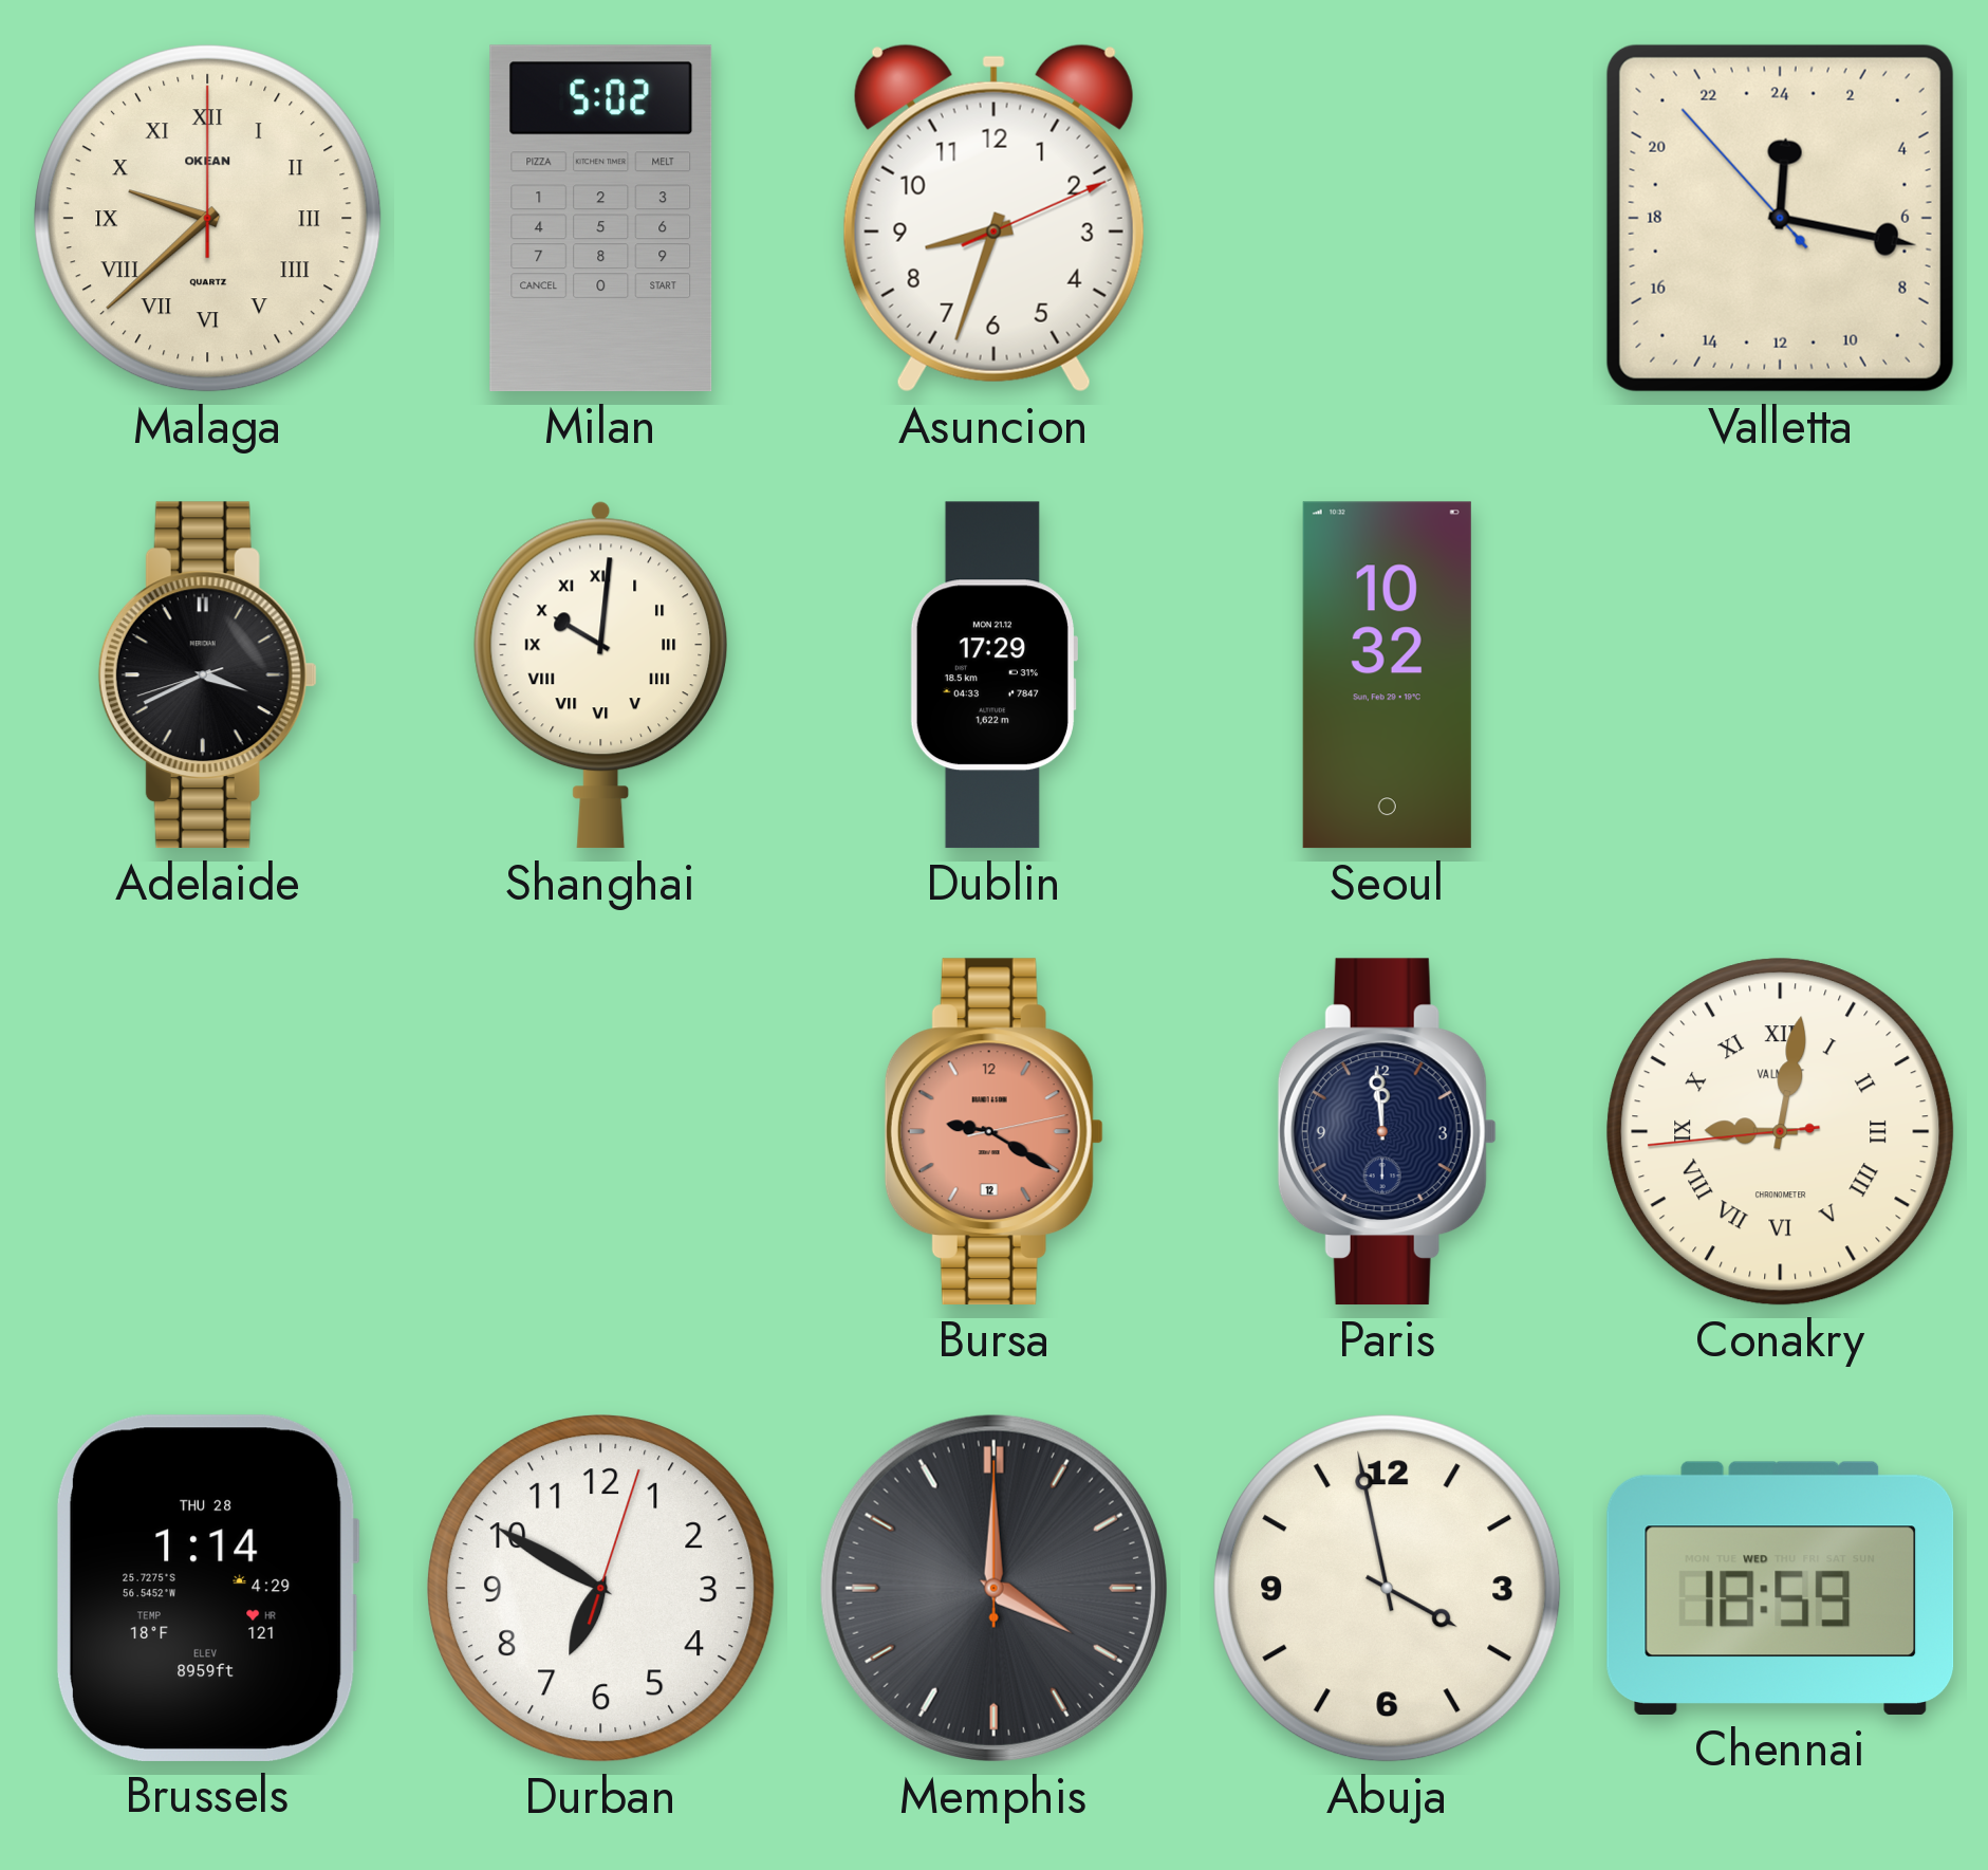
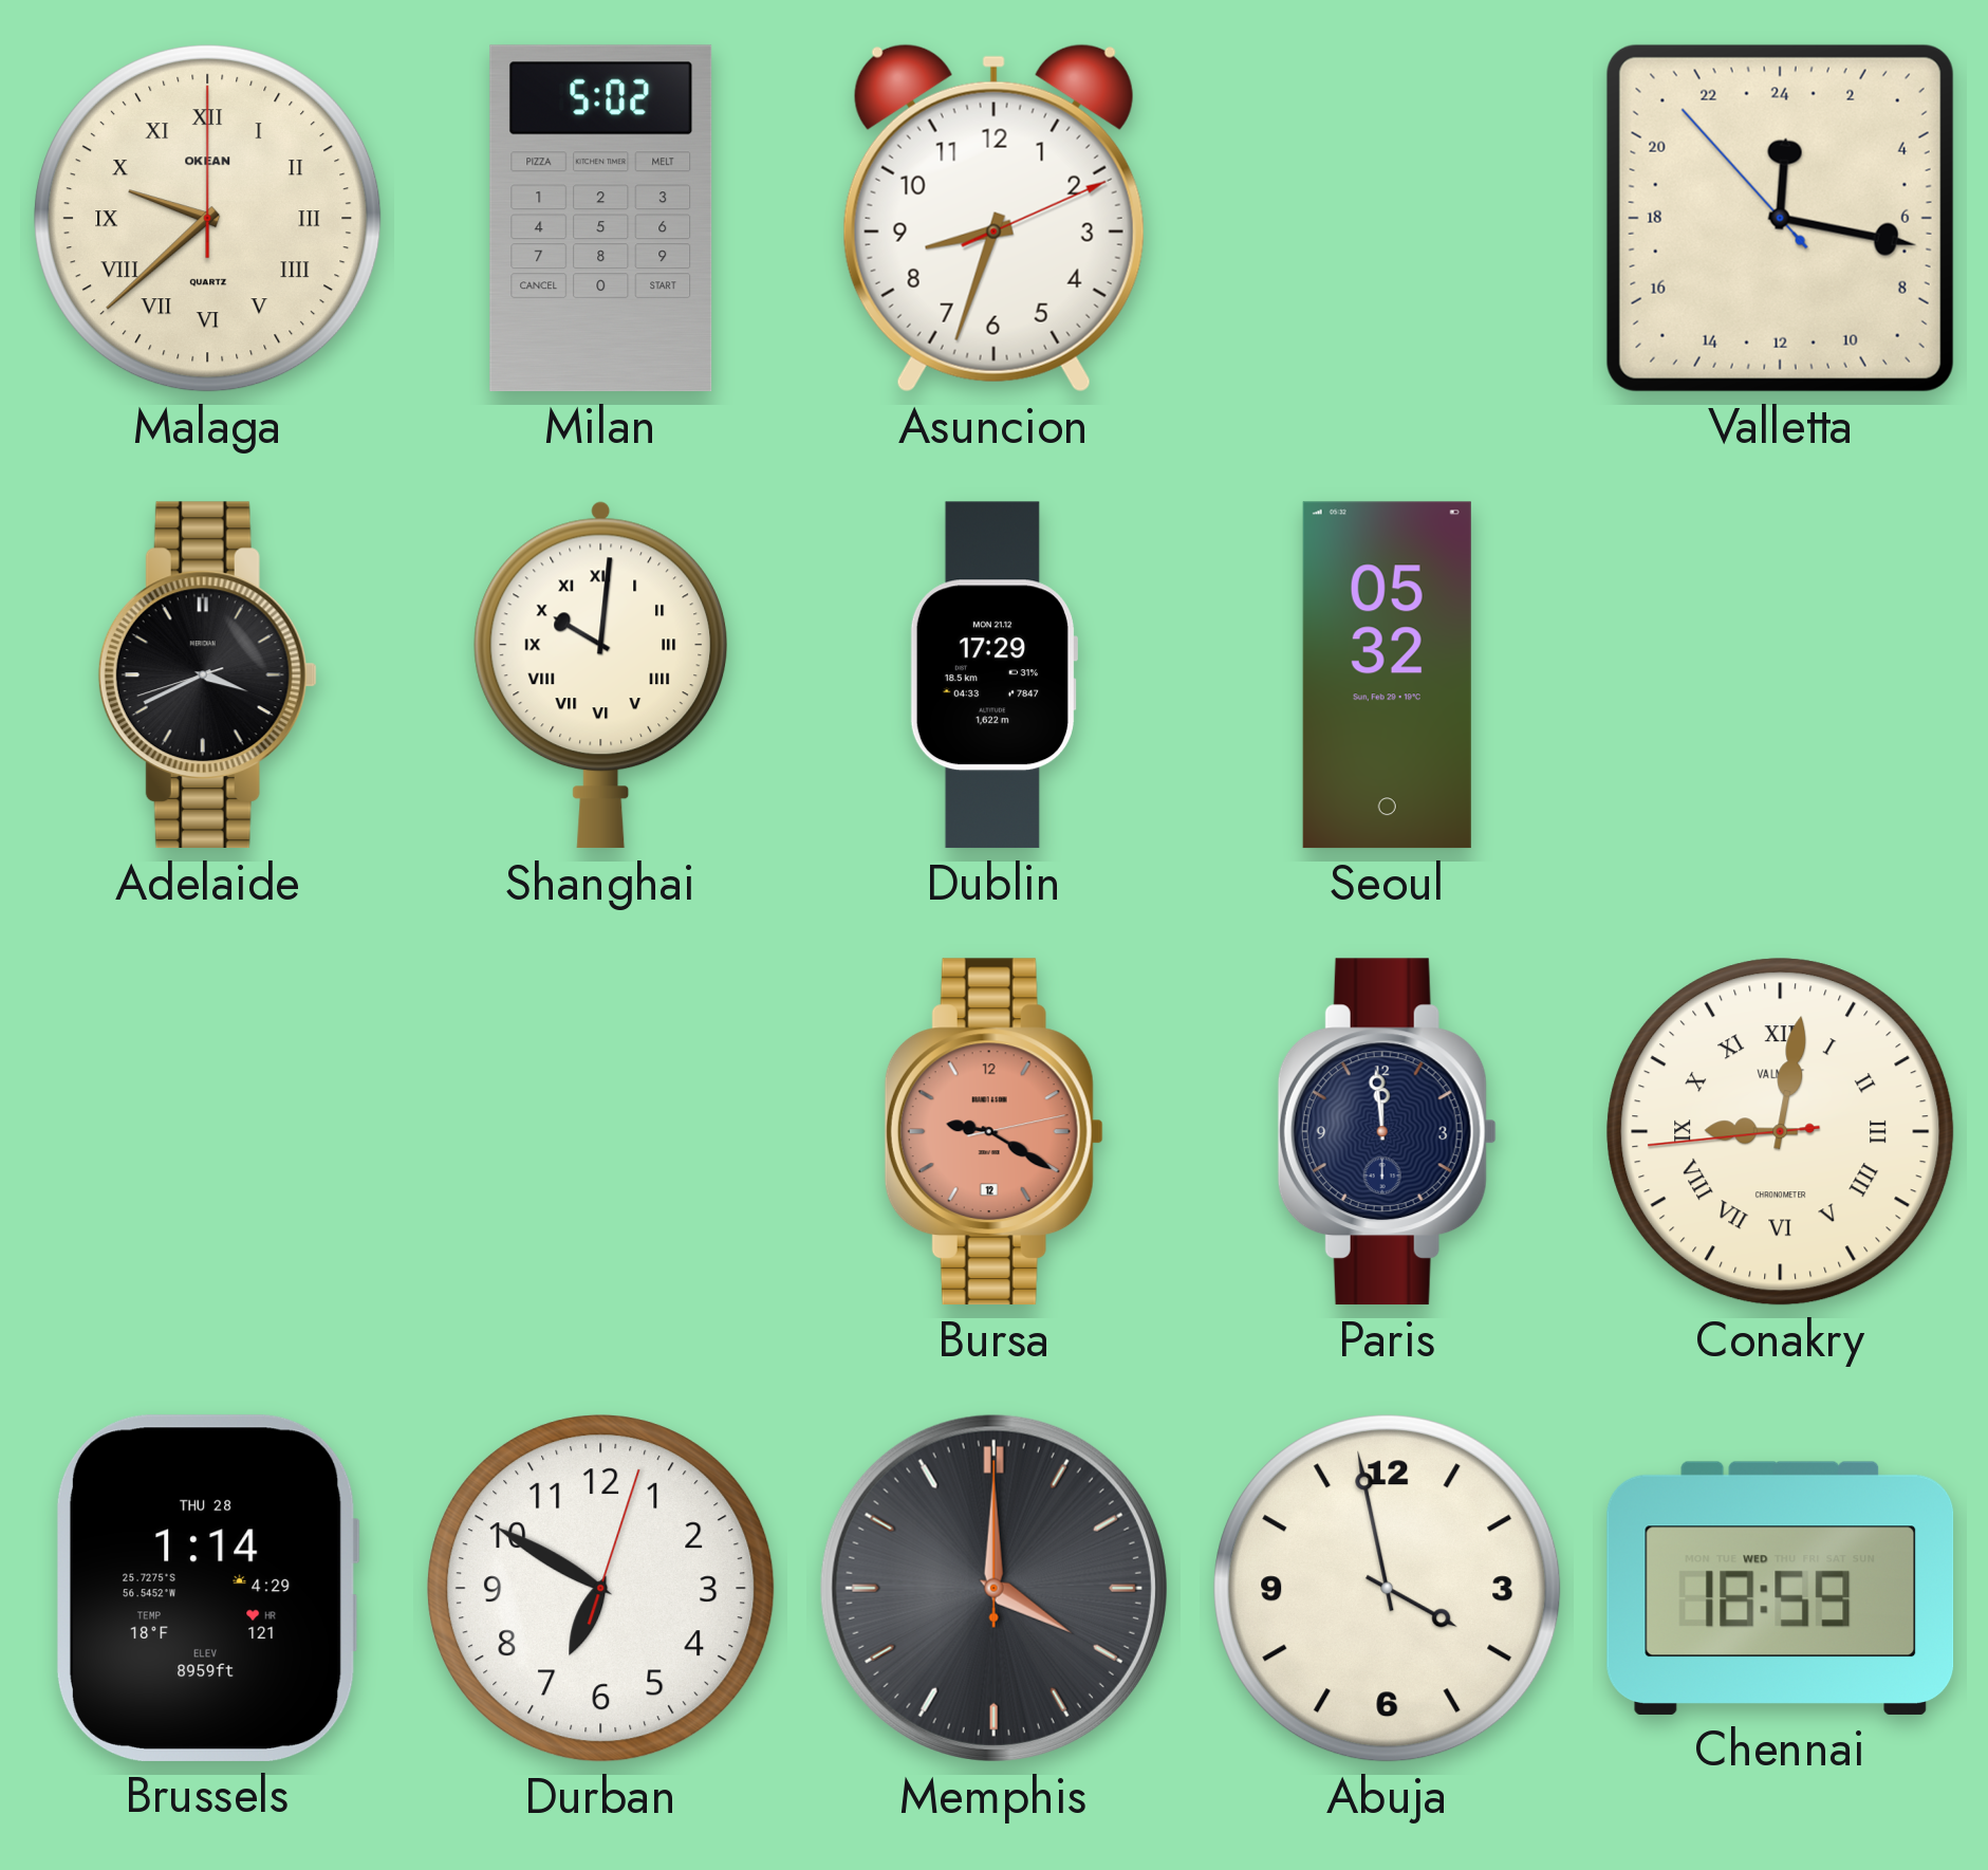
Seoul: 10:32 -> 05:32
